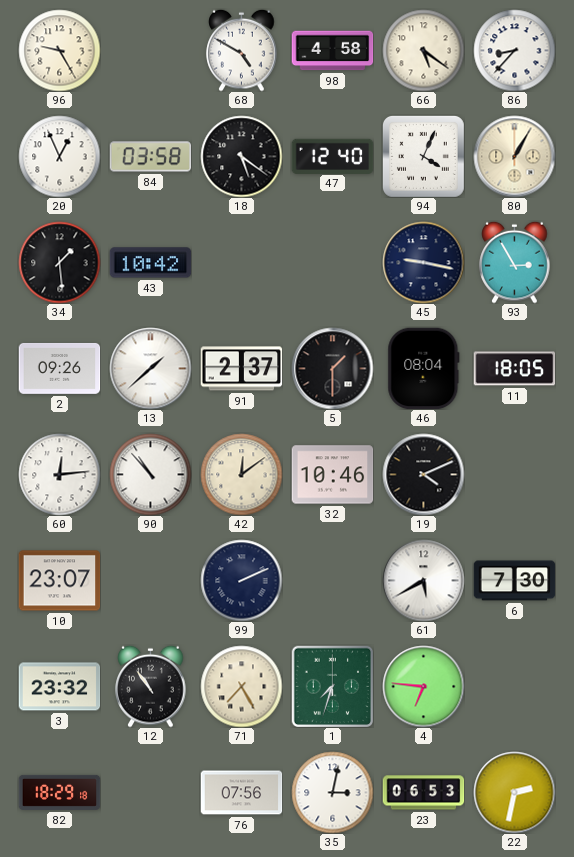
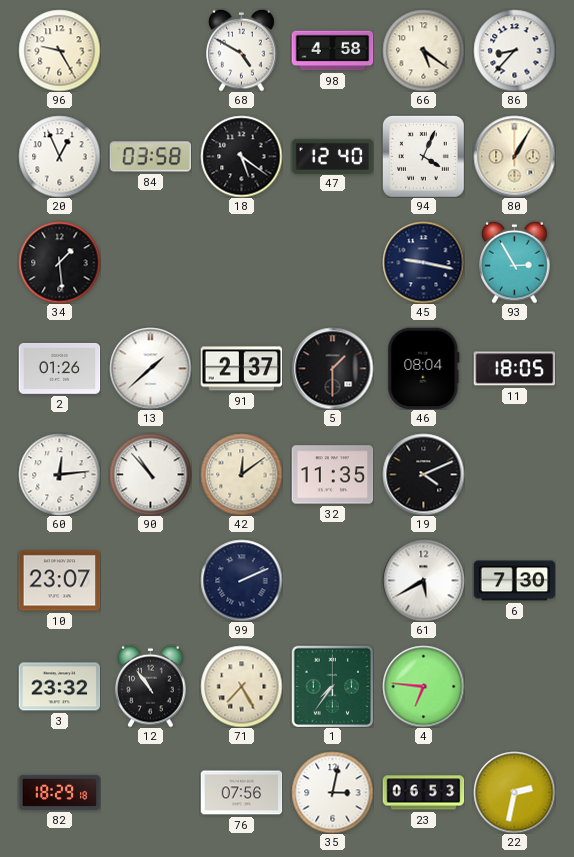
43: 10:42 -> none
2: 09:26 -> 01:26
32: 10:46 -> 11:35
1: 7:33 -> 7:36
